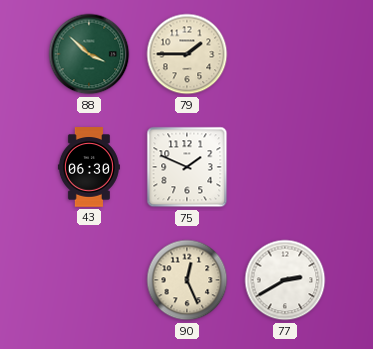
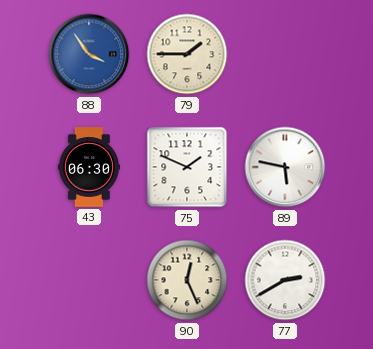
88: 3:52 -> 3:54
88 dial: green -> blue
89: none -> 5:47
